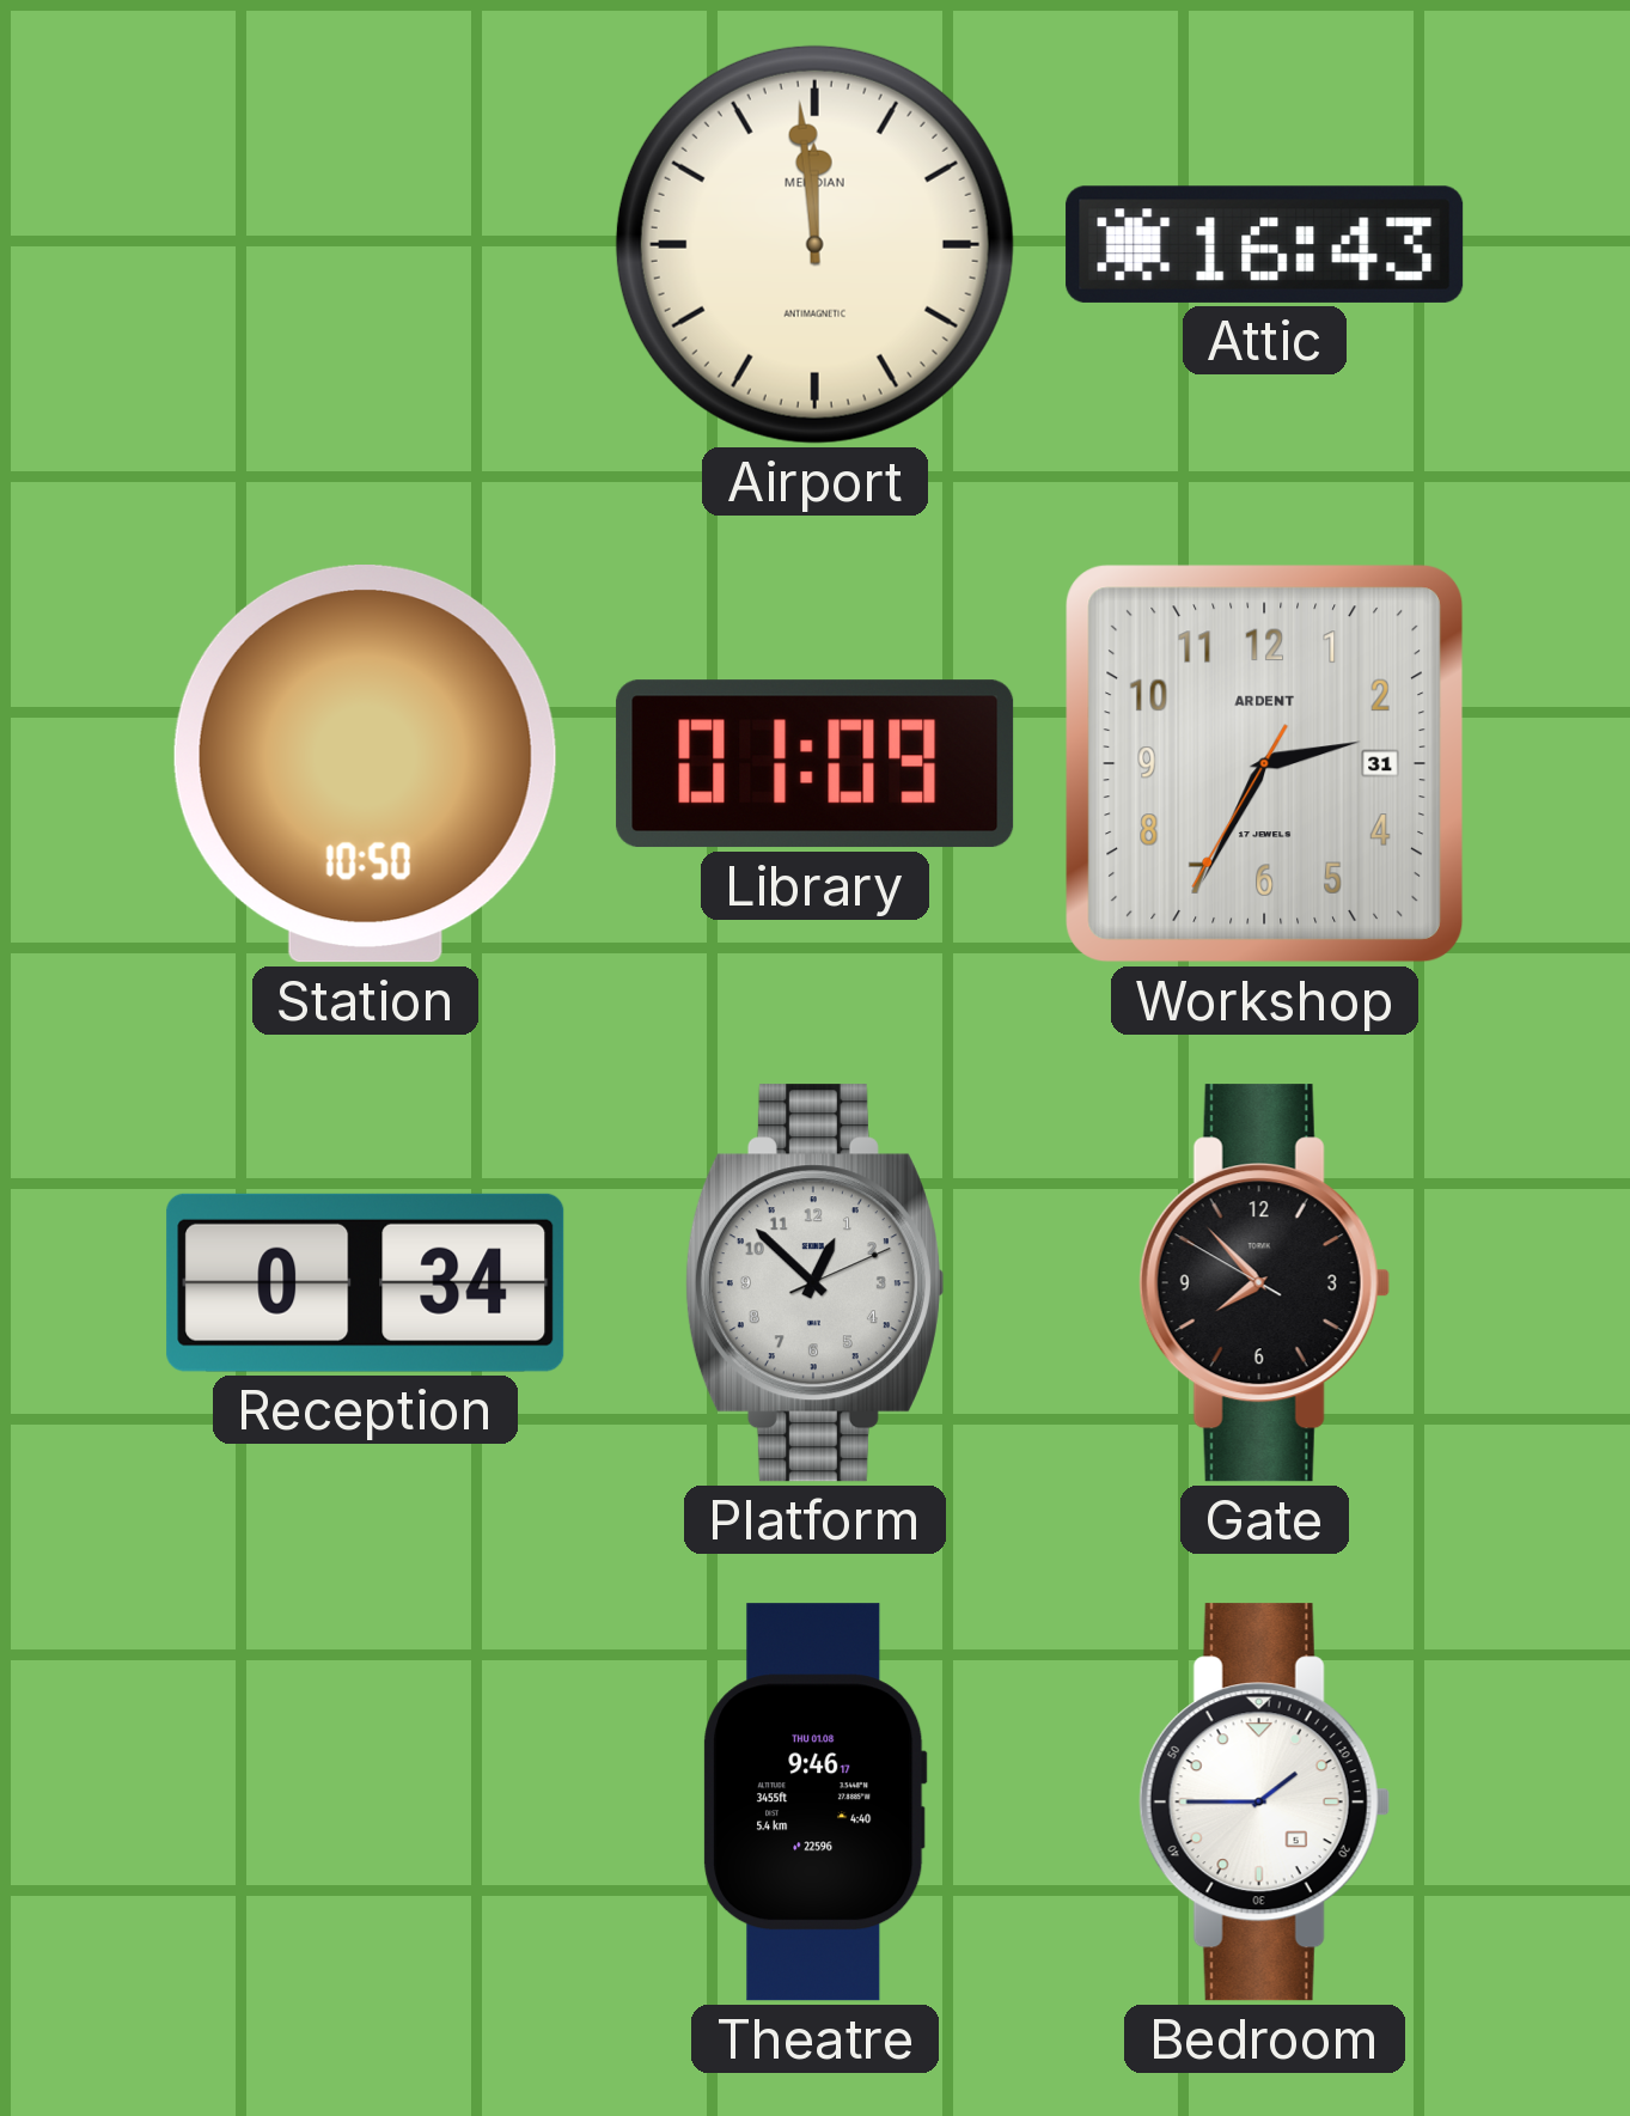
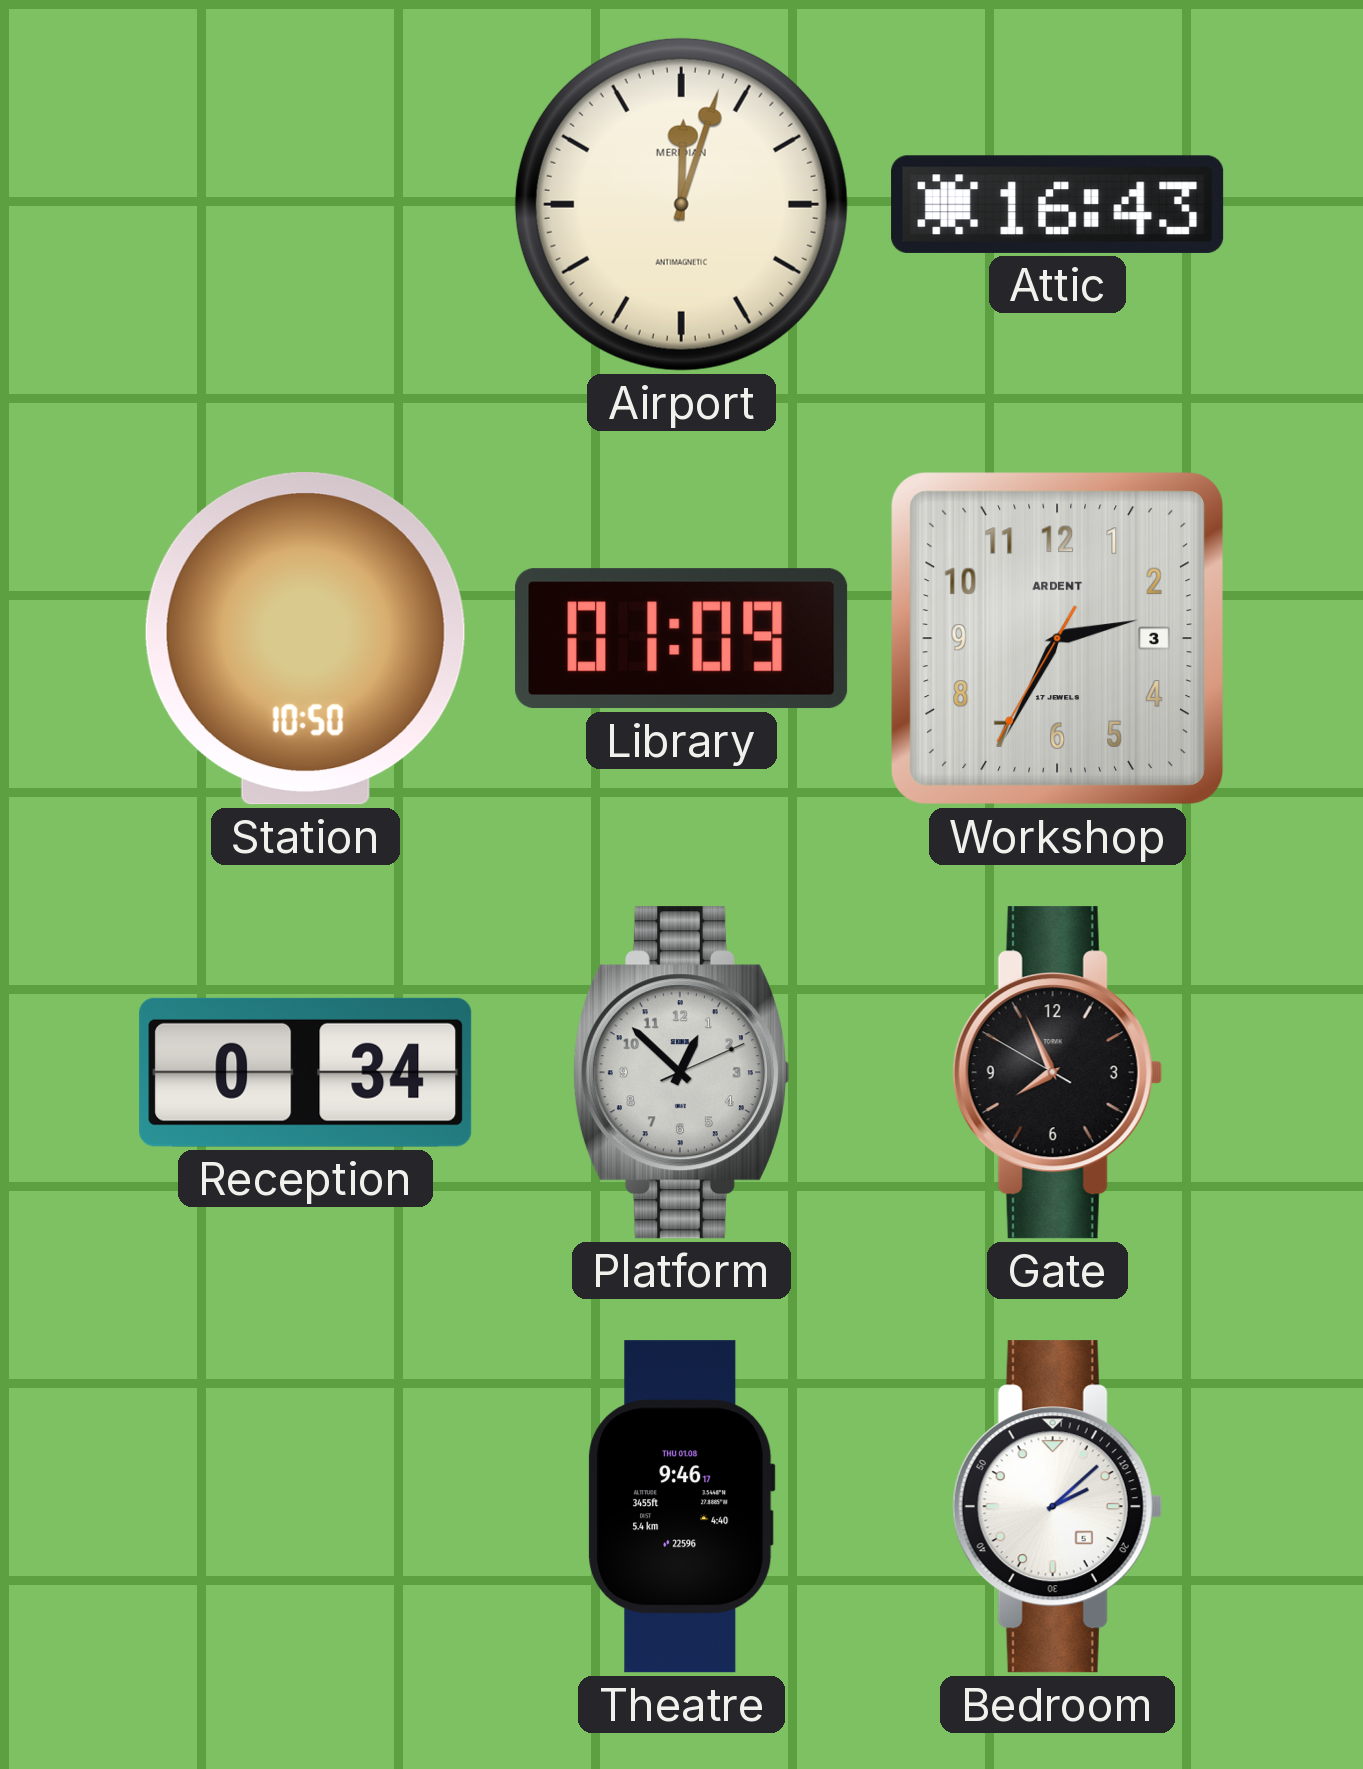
Airport: 11:59 -> 12:03
Workshop date: 31 -> 3
Gate: 7:52 -> 7:55
Bedroom: 1:45 -> 2:08
